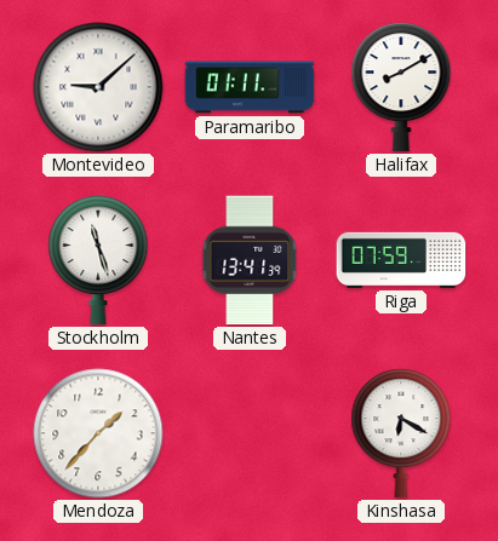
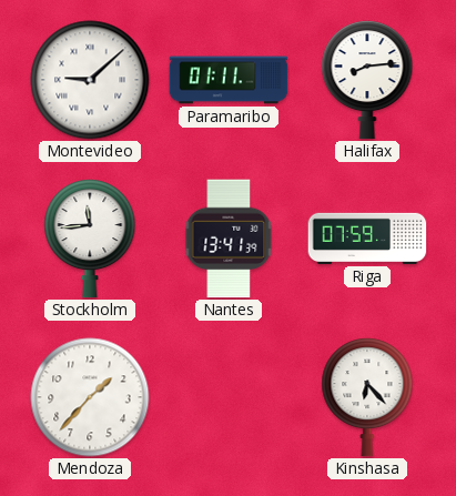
Halifax: 8:10 -> 8:14
Stockholm: 11:27 -> 11:44
Kinshasa: 6:20 -> 6:23
